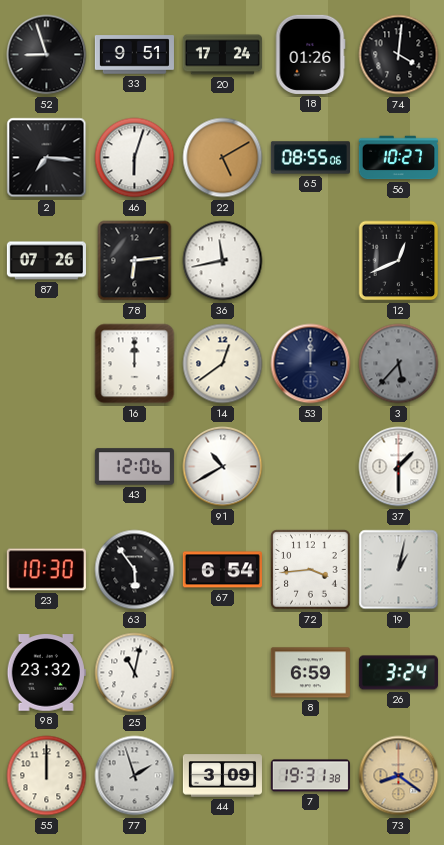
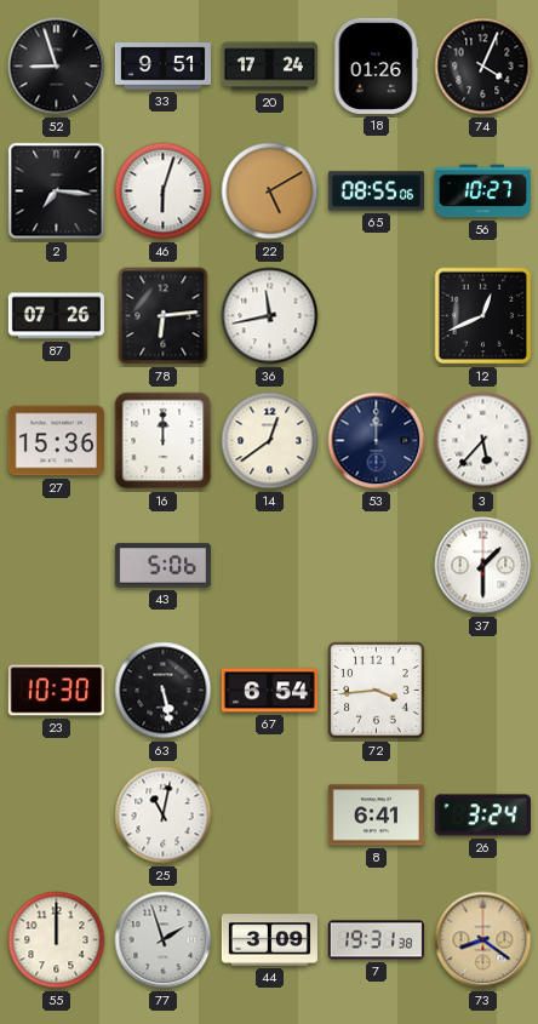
74: 4:01 -> 4:04
27: none -> 15:36
3 dial: grey -> white
43: 12:06 -> 5:06
91: 10:40 -> none
63: 5:54 -> 5:28
19: 1:02 -> none
98: 23:32 -> none
8: 6:59 -> 6:41
